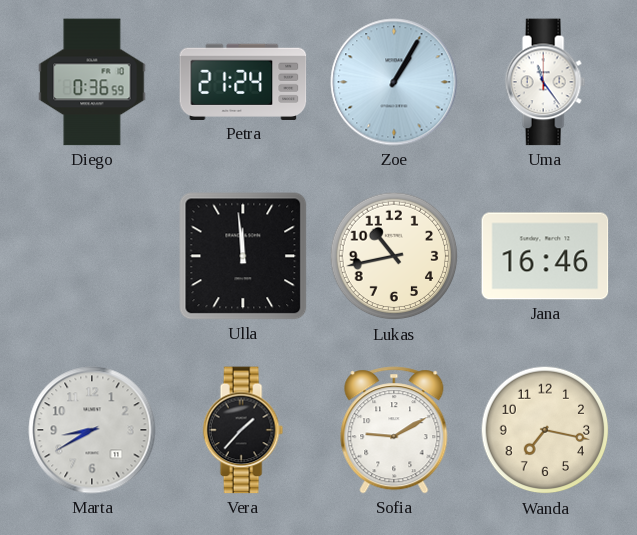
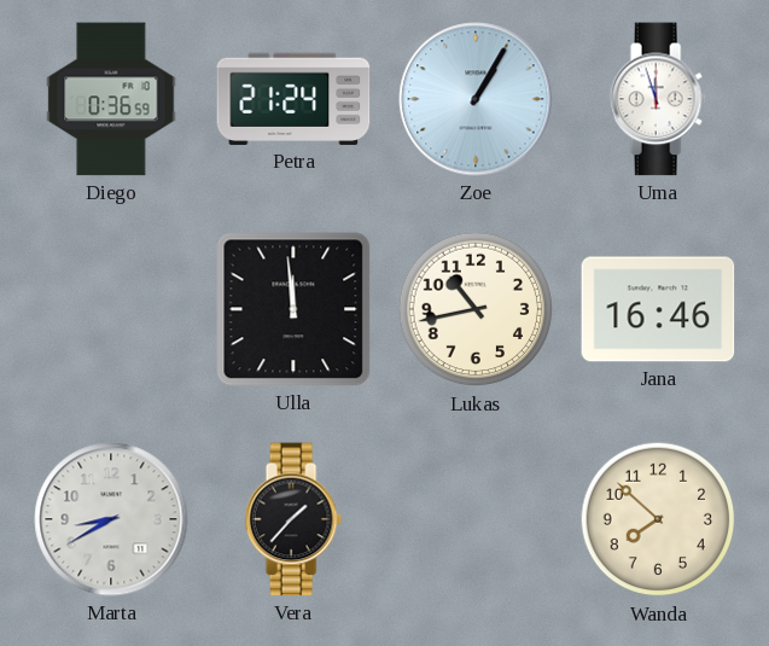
Uma: 11:24 -> 11:57
Sofia: 9:10 -> none
Wanda: 7:17 -> 7:52
